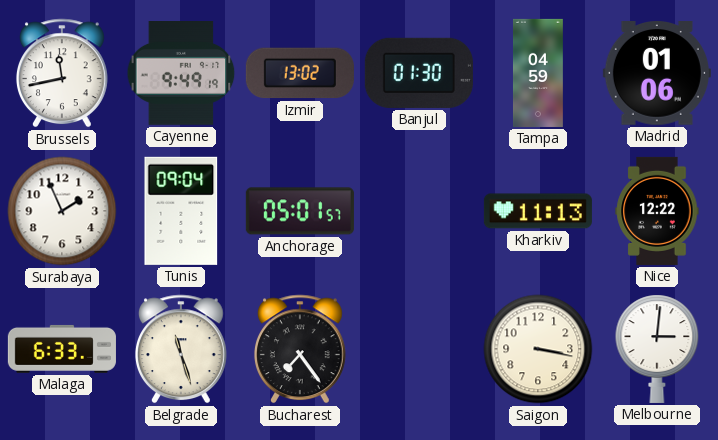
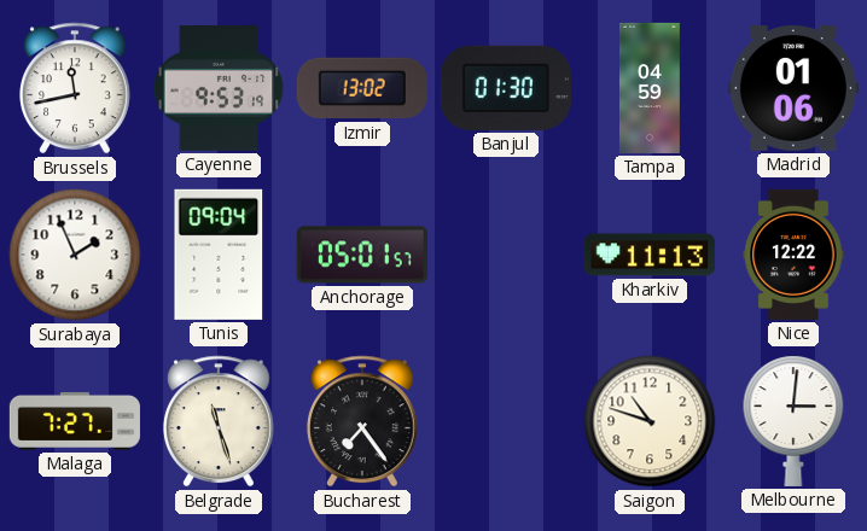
Cayenne: 9:49 -> 9:53
Malaga: 6:33 -> 7:27
Saigon: 3:17 -> 10:48
